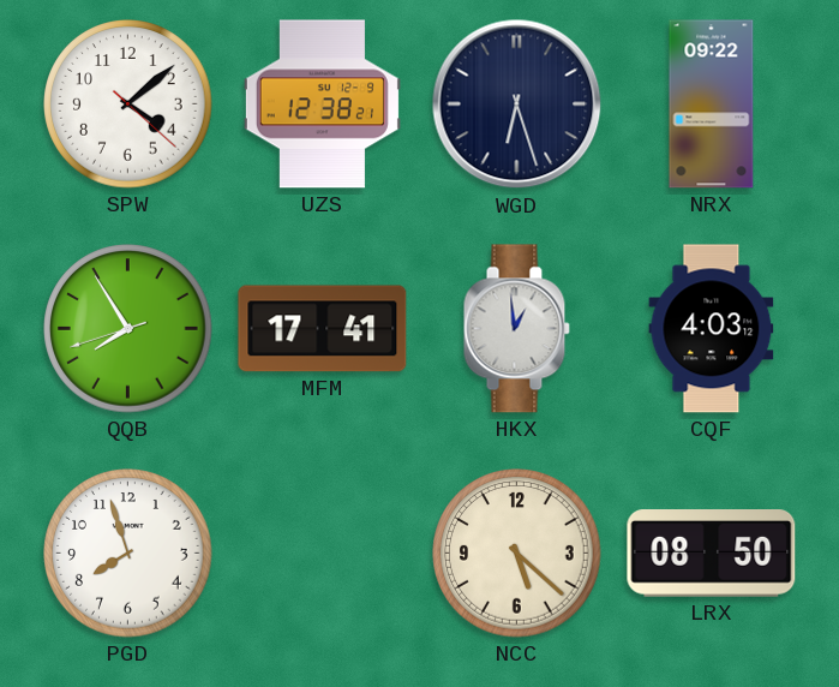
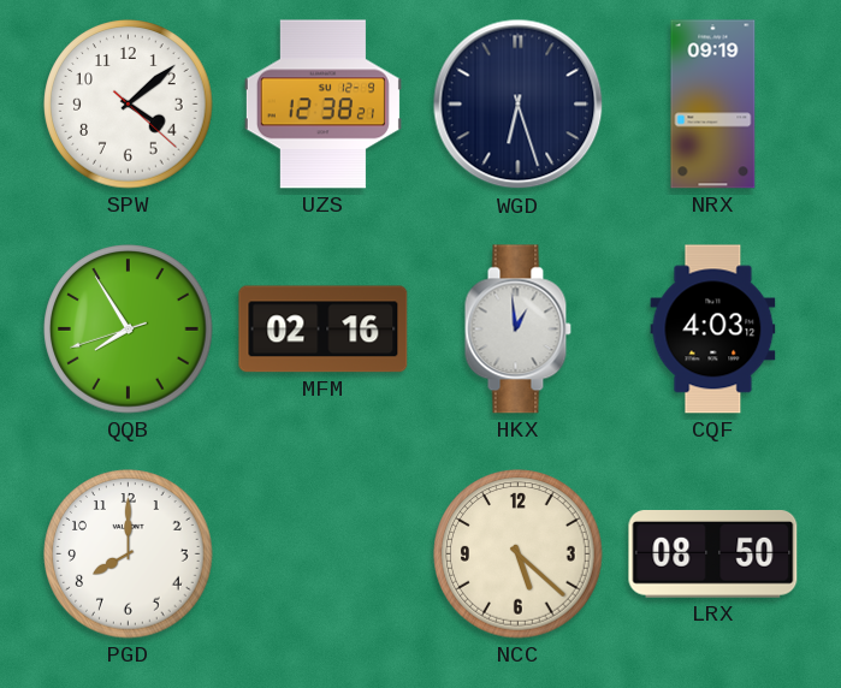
NRX: 09:22 -> 09:19
MFM: 17:41 -> 02:16
PGD: 7:57 -> 8:00
